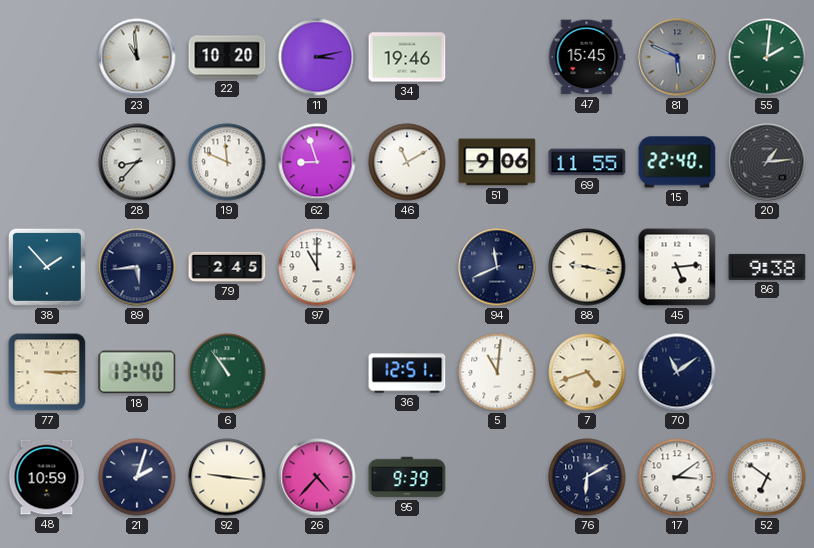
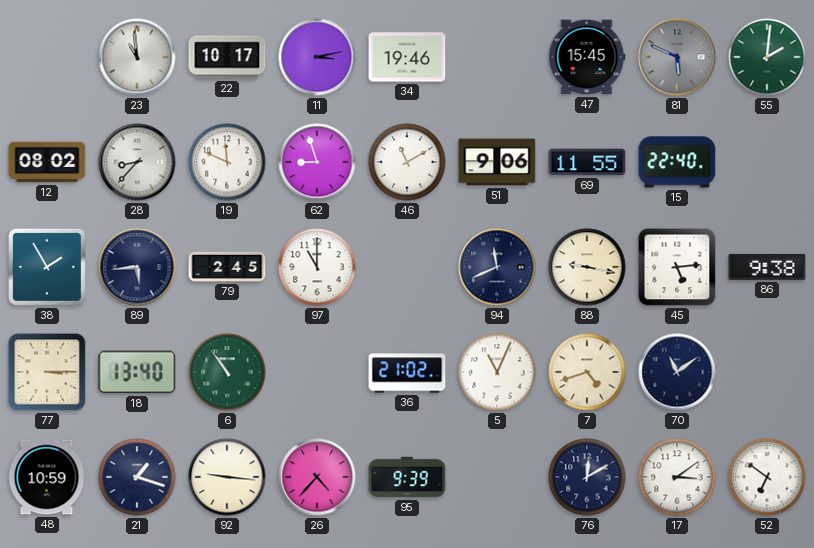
22: 10:20 -> 10:17
12: none -> 08:02
20: 1:14 -> none
38: 1:53 -> 1:55
36: 12:51 -> 21:02
5: 11:01 -> 11:04
21: 2:03 -> 1:18
76: 6:10 -> 12:10
